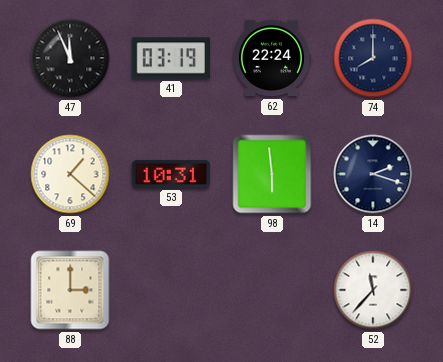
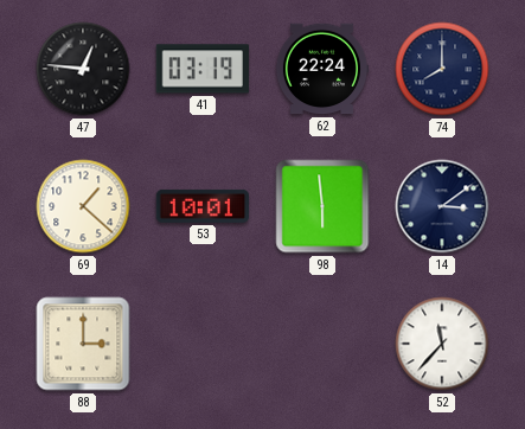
47: 11:56 -> 12:46
53: 10:31 -> 10:01
14: 2:18 -> 3:09
